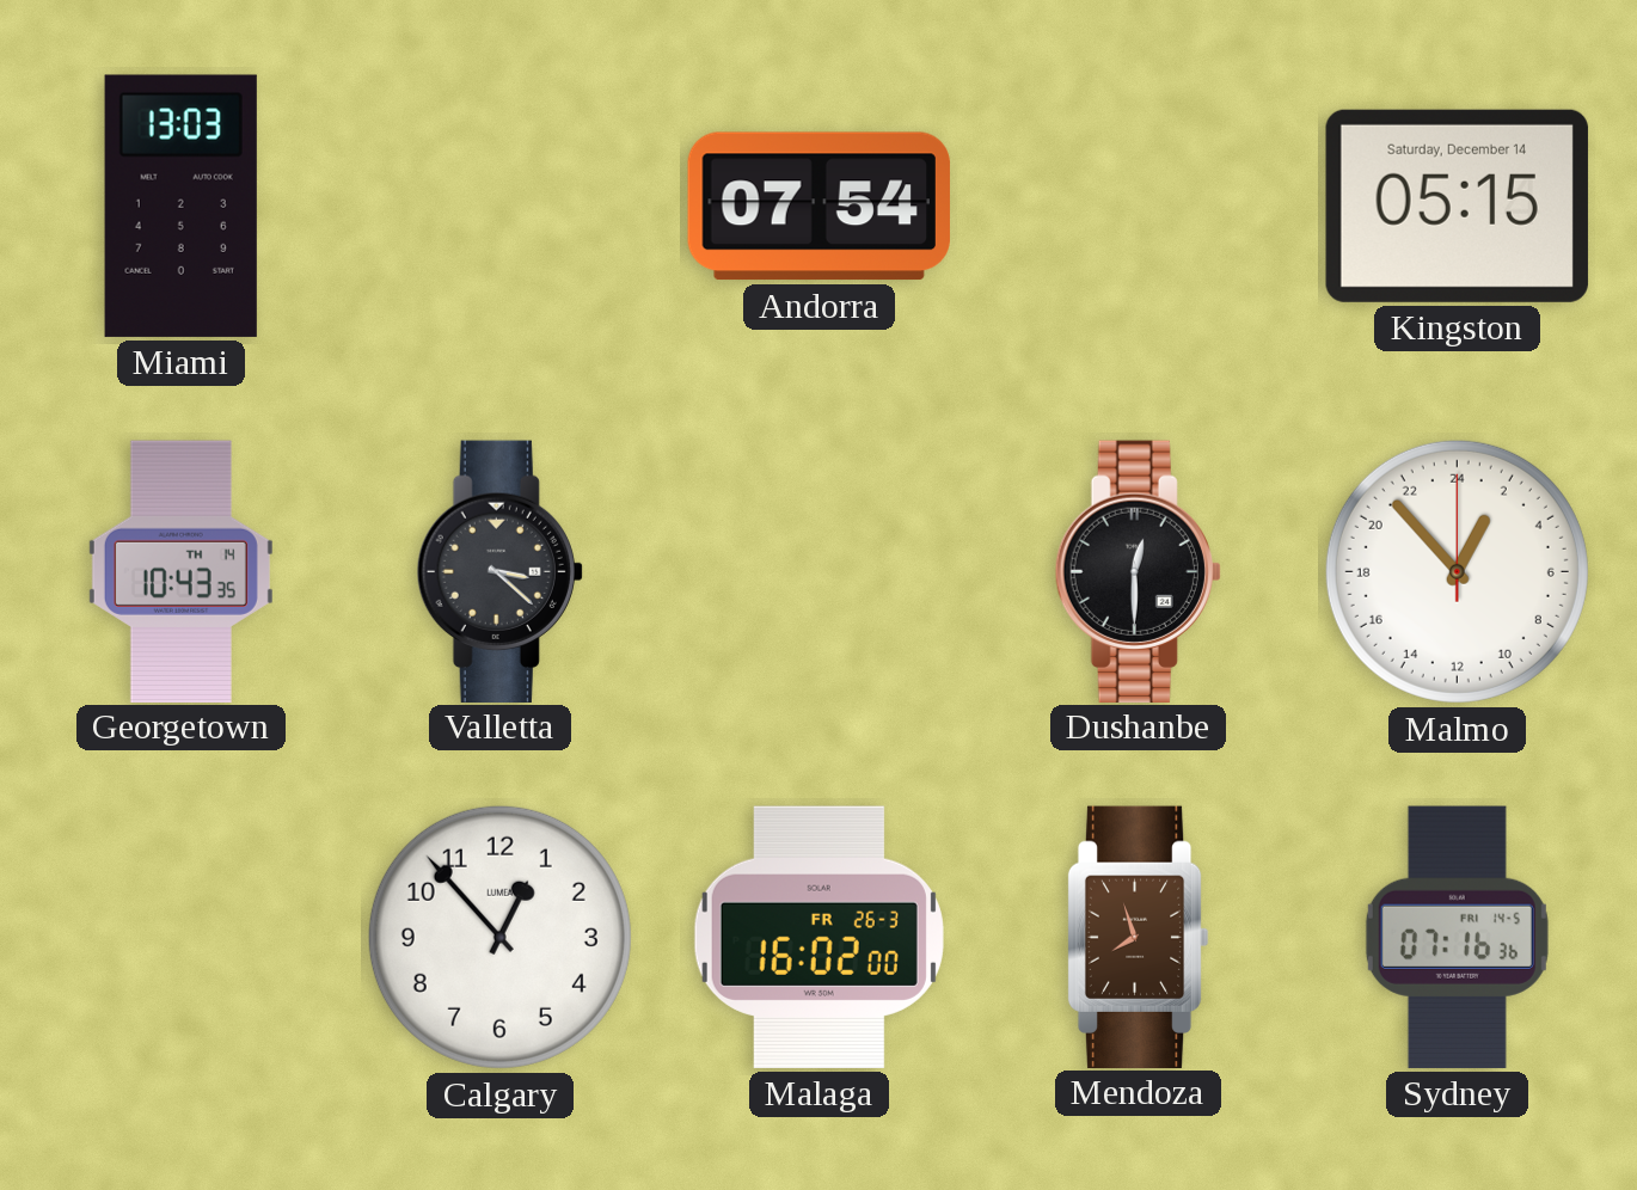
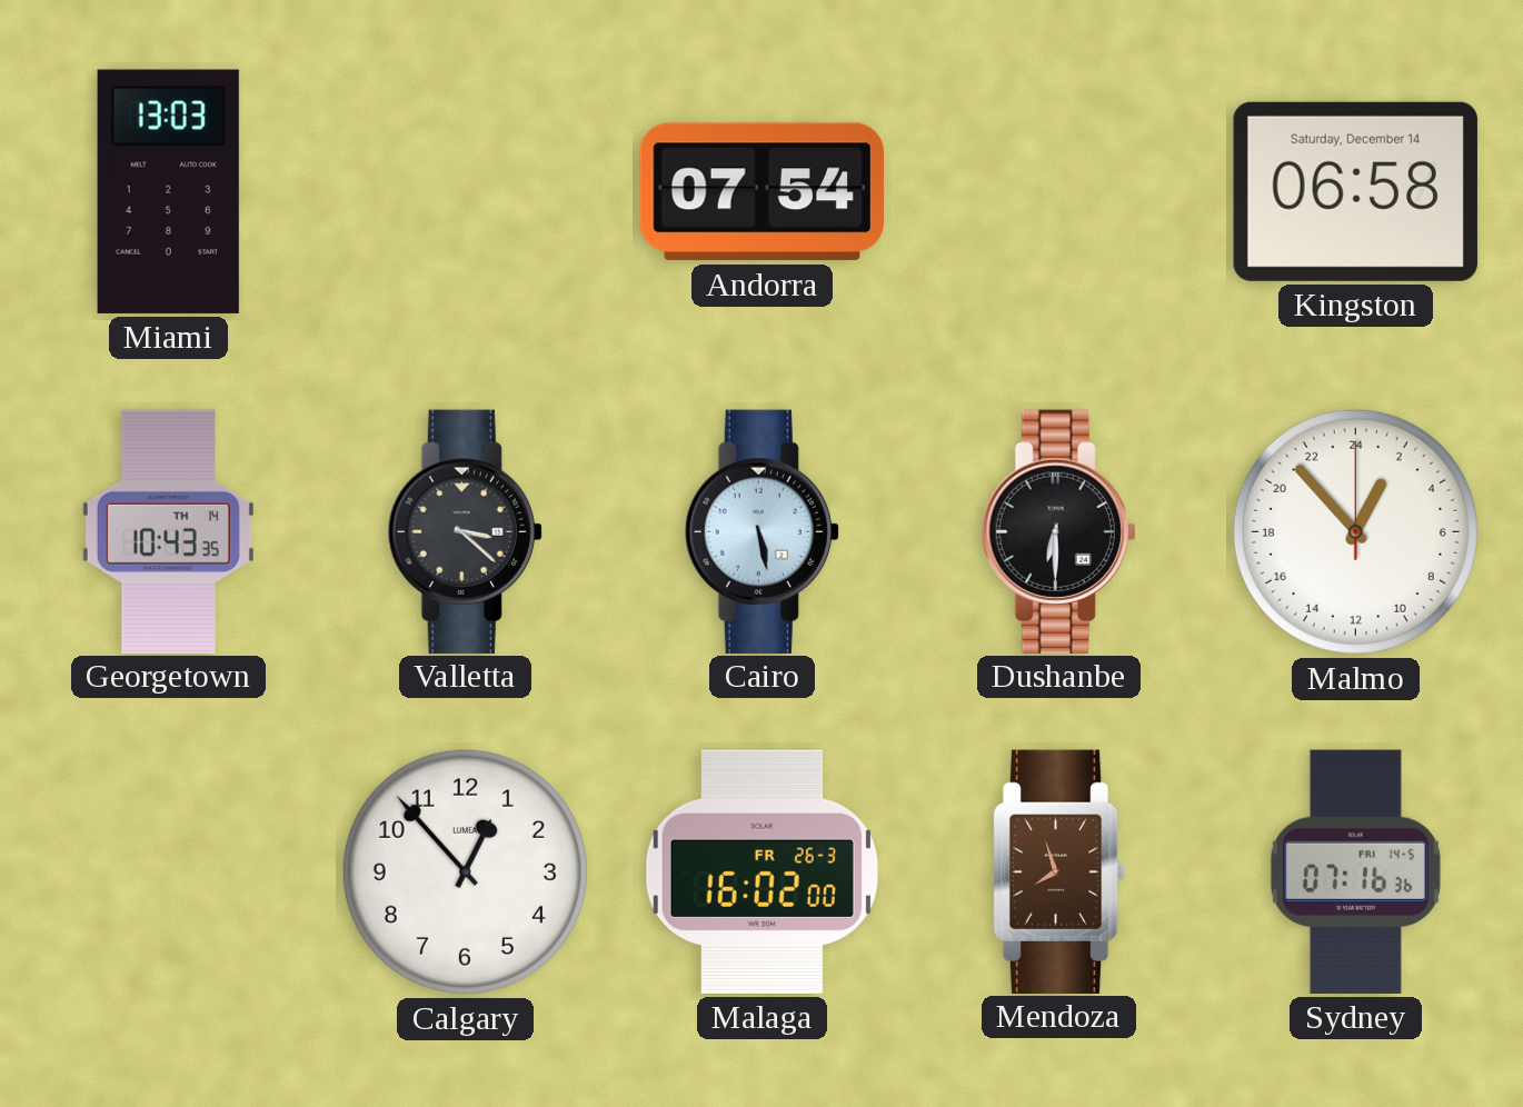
Kingston: 05:15 -> 06:58
Cairo: none -> 5:28
Dushanbe: 12:30 -> 6:30
